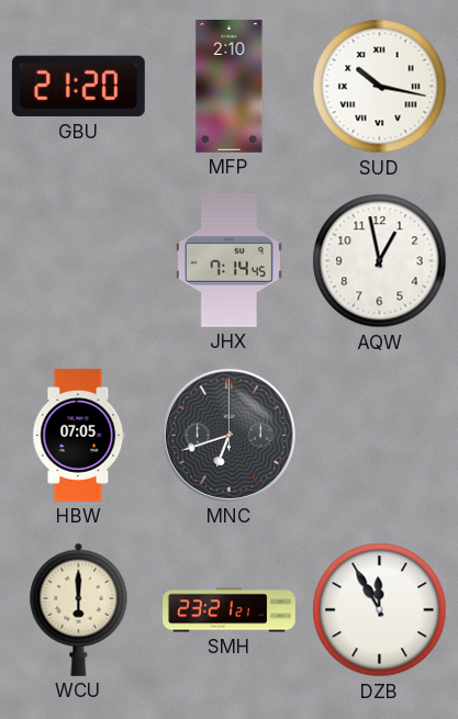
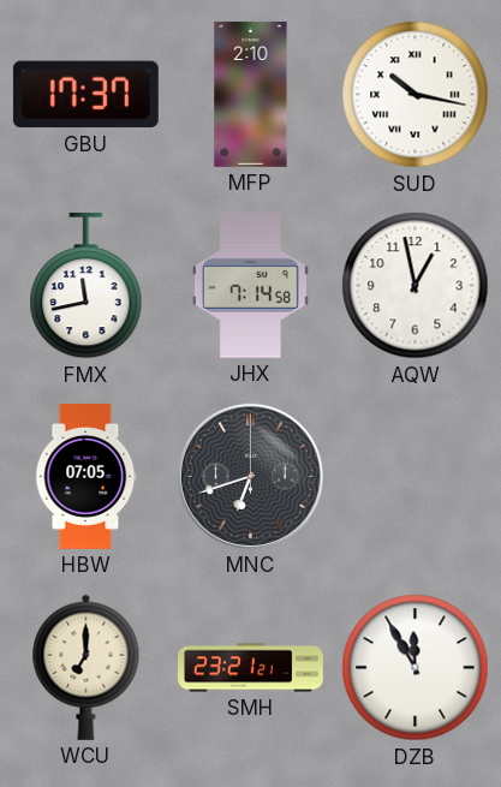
GBU: 21:20 -> 17:37
FMX: none -> 11:43
JHX: 7:14:45 -> 7:14:58
WCU: 6:00 -> 7:00
